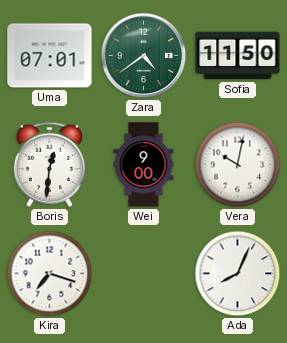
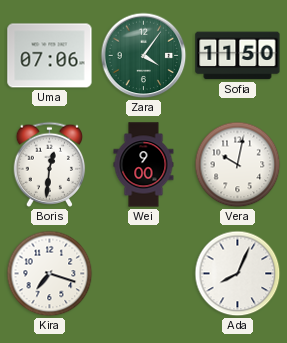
Uma: 07:01 -> 07:06
Zara: 4:39 -> 4:06
